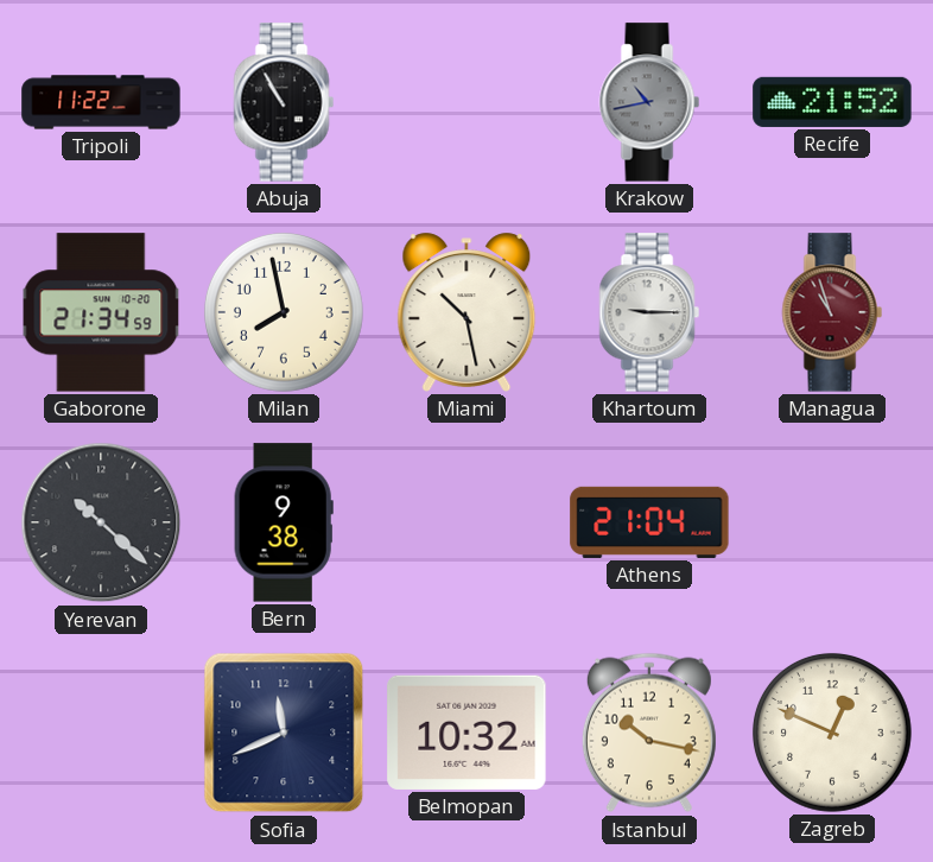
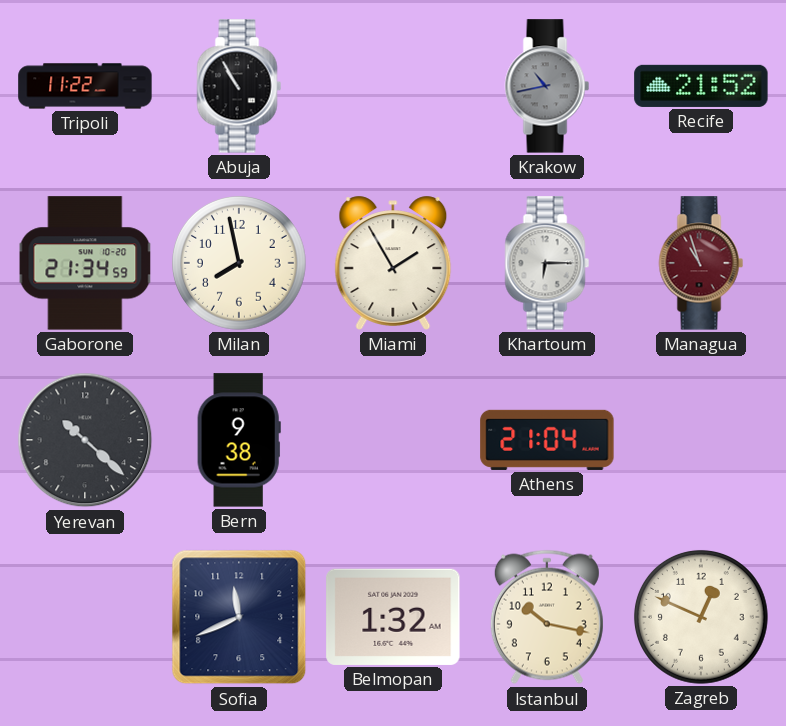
Miami: 10:28 -> 1:55
Khartoum: 9:15 -> 6:15
Belmopan: 10:32 -> 1:32
